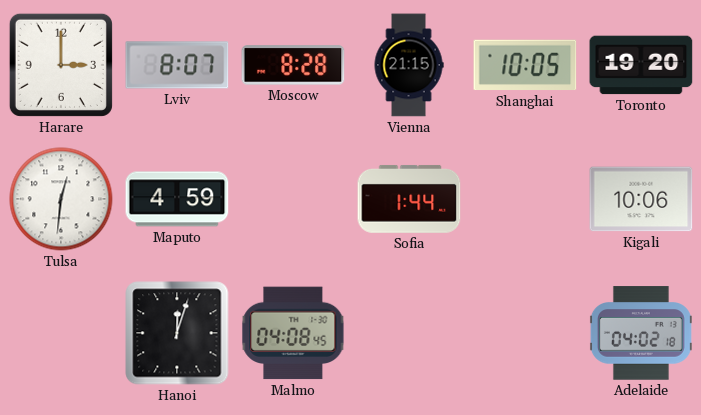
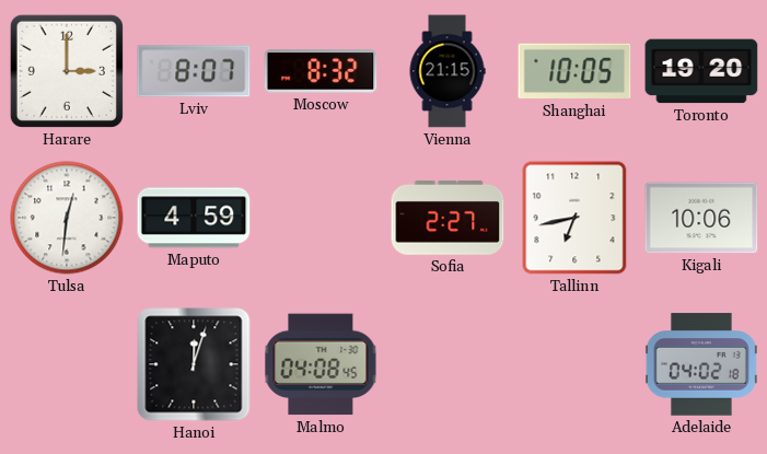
Moscow: 8:28 -> 8:32
Sofia: 1:44 -> 2:27
Tallinn: none -> 6:43
